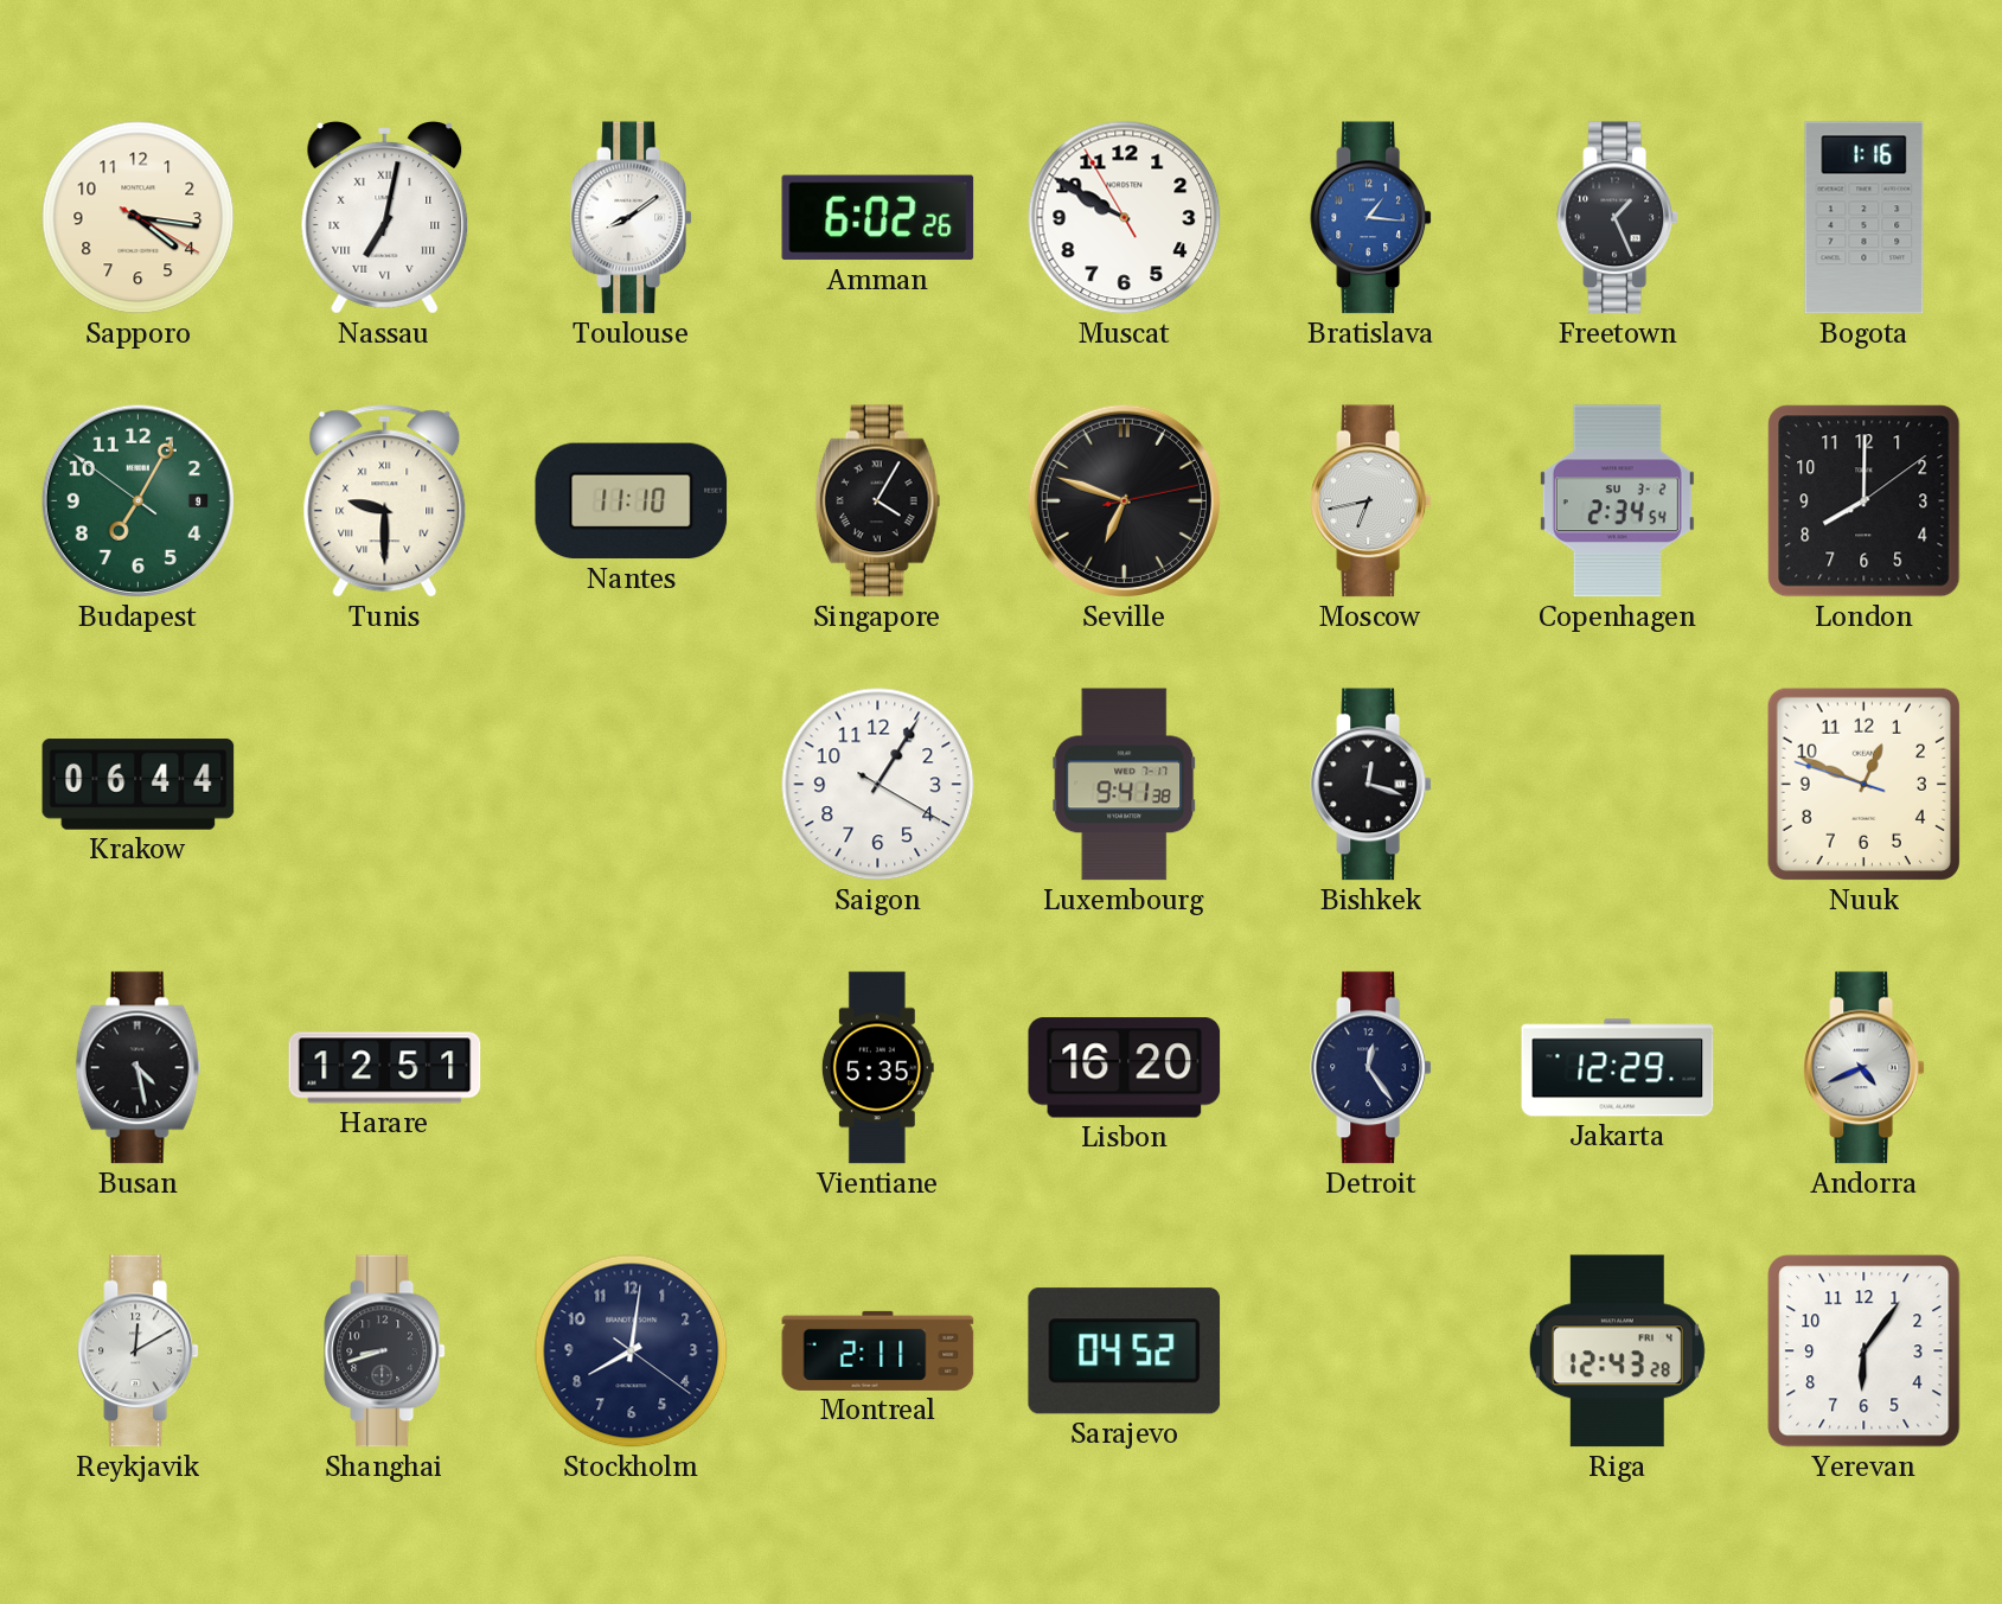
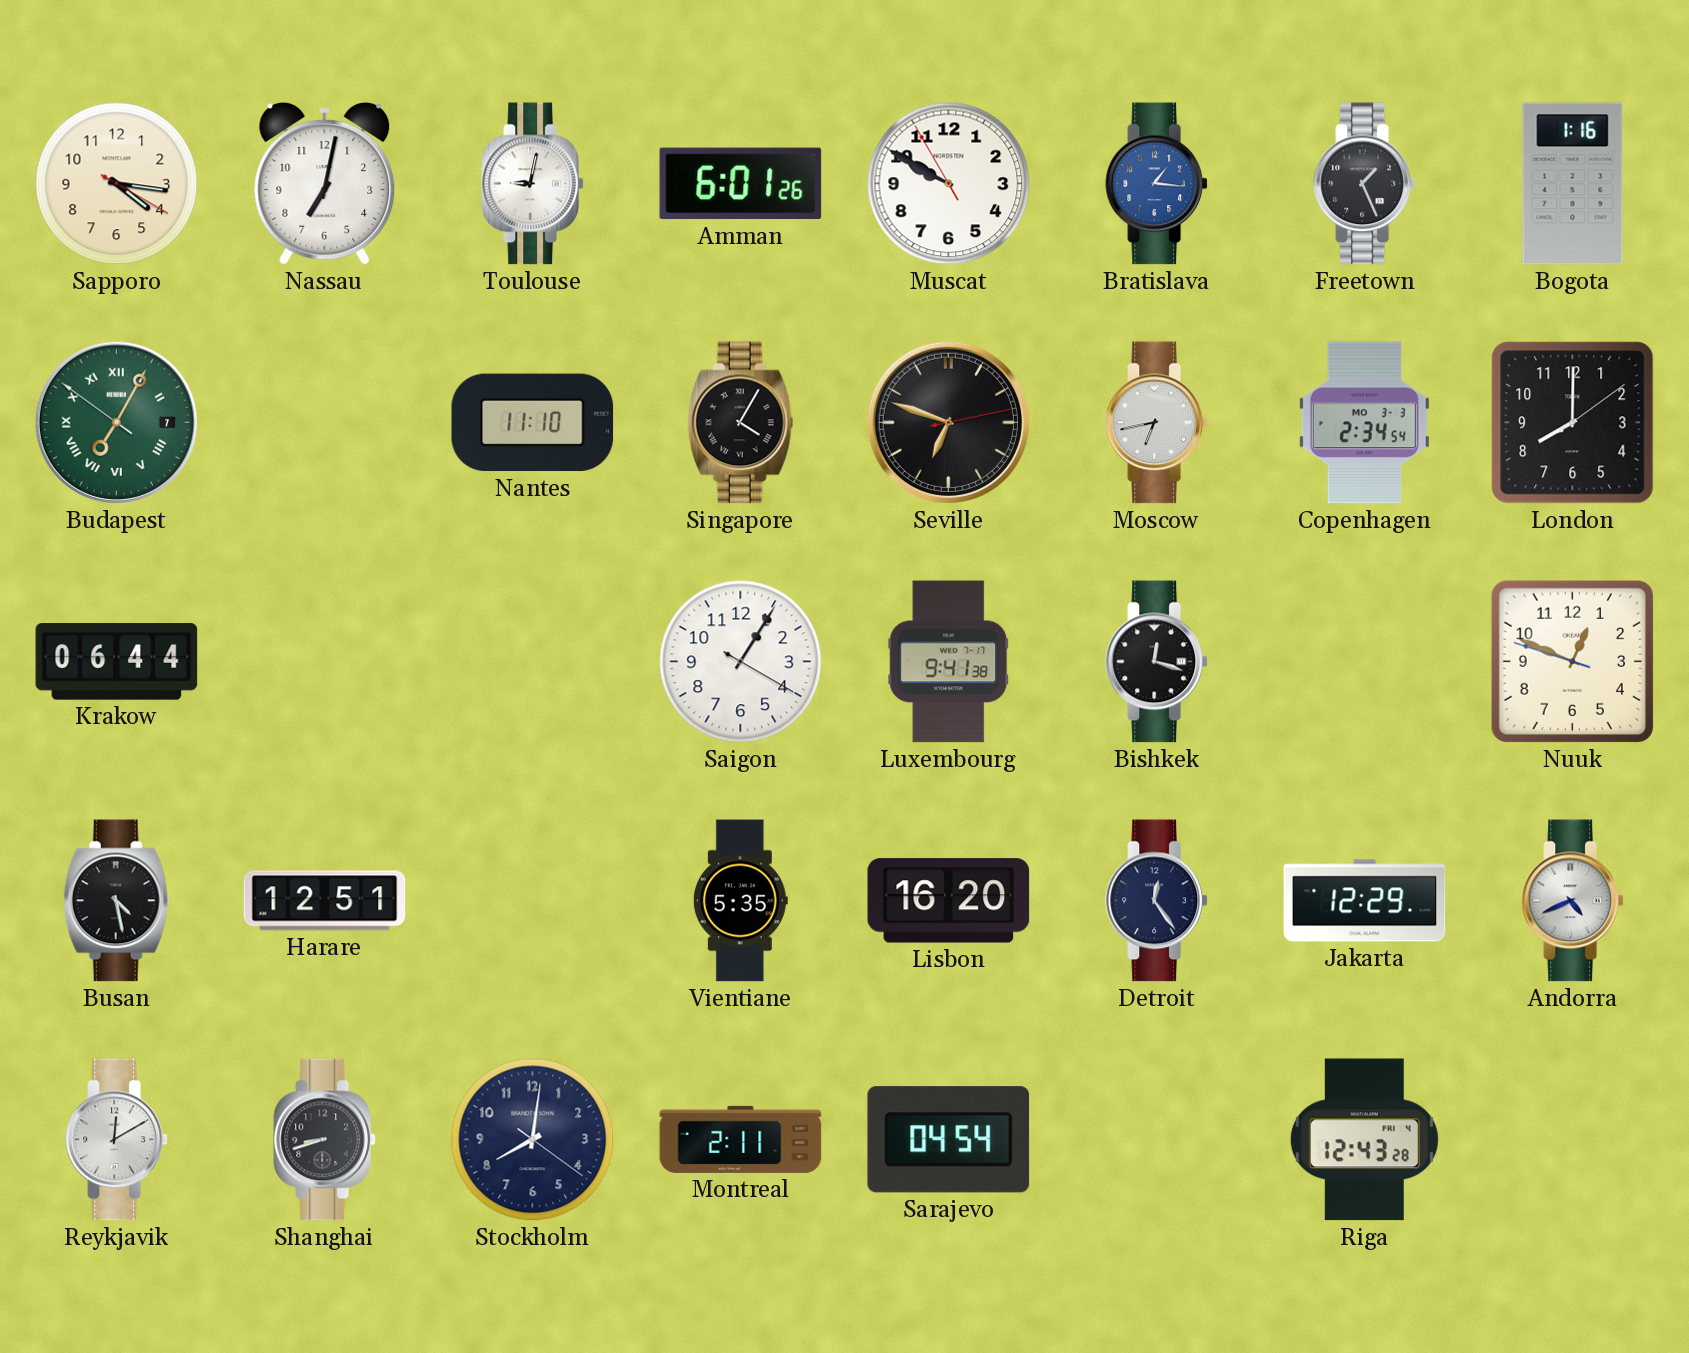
Nassau numerals: Roman -> Arabic
Toulouse: 8:09 -> 9:02
Amman: 6:02 -> 6:01
Budapest date: 9 -> 7
Budapest numerals: Arabic -> Roman
Tunis: 9:30 -> none
Copenhagen date: SU 3-2 -> MO 3-3
Sarajevo: 04:52 -> 04:54
Yerevan: 6:06 -> none
